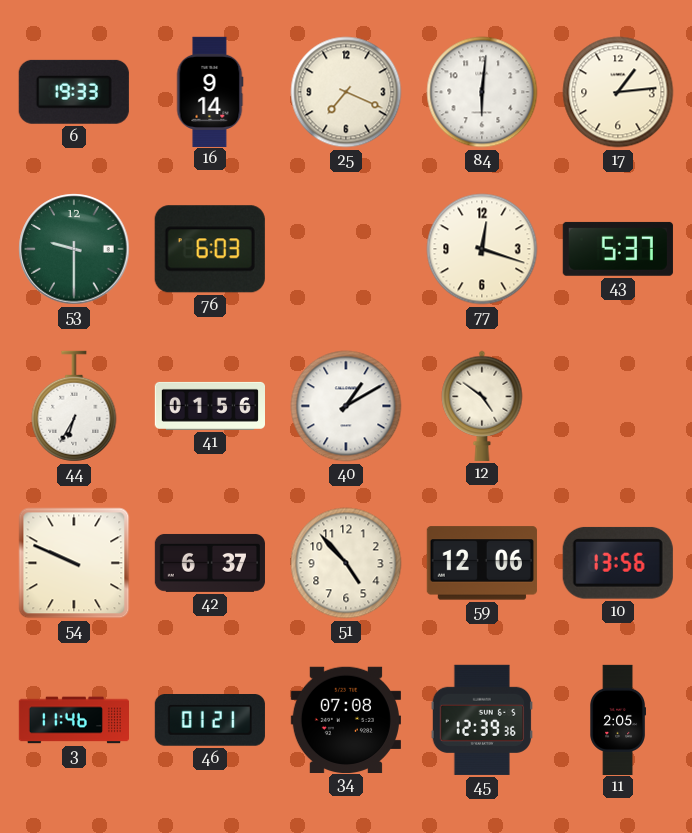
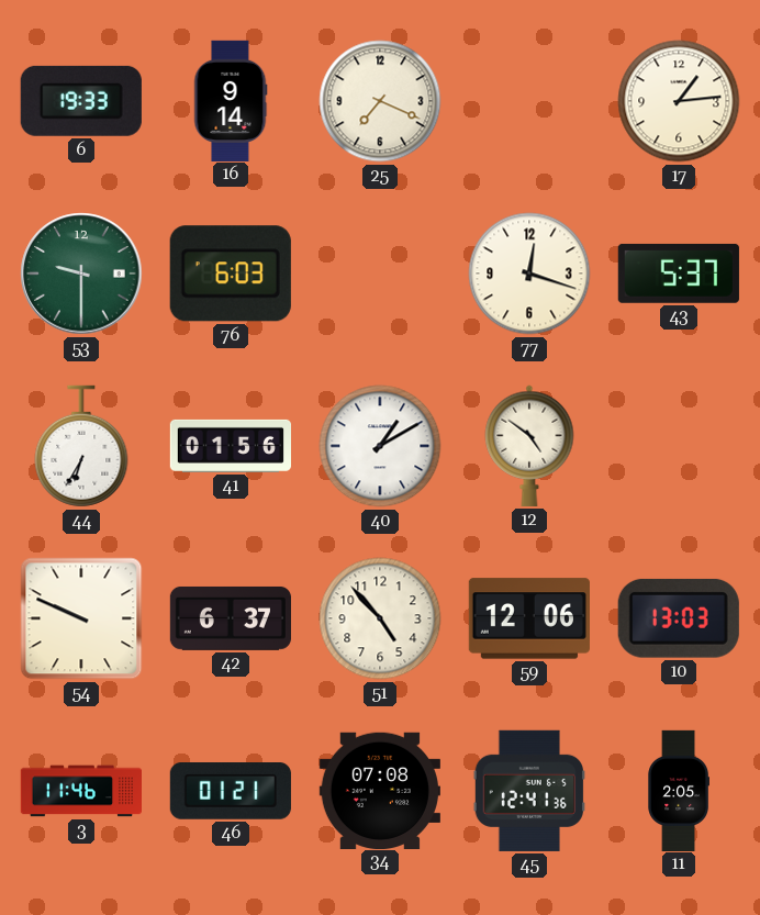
84: 6:01 -> none
10: 13:56 -> 13:03
45: 12:39 -> 12:41
